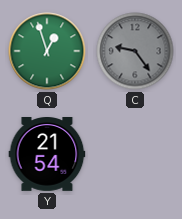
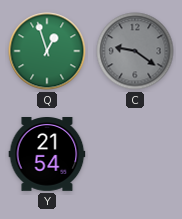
C: 9:24 -> 9:21
